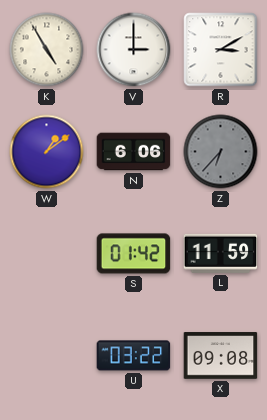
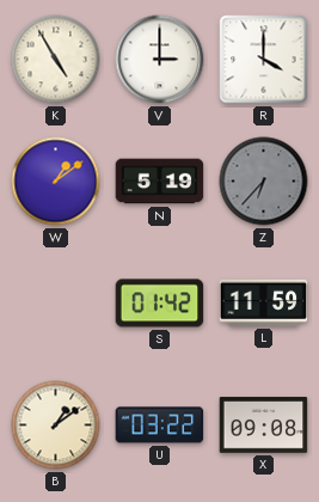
R: 3:10 -> 4:00
N: 6:06 -> 5:19
B: none -> 1:09
